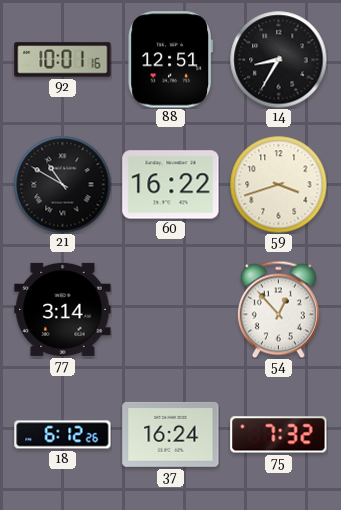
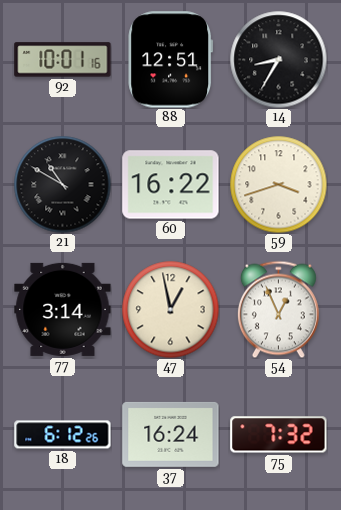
47: none -> 12:58
54: 12:53 -> 12:56
